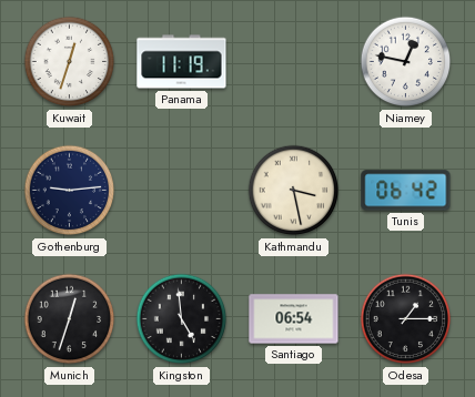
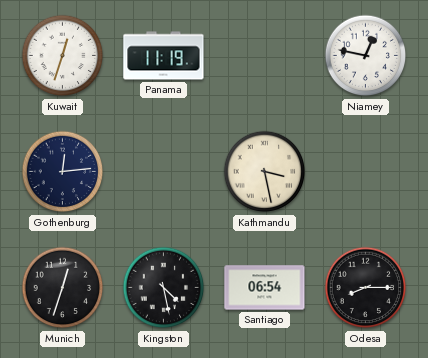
Gothenburg: 9:14 -> 12:14
Tunis: 06:42 -> none
Kingston: 4:59 -> 4:28
Odesa: 1:15 -> 8:15
